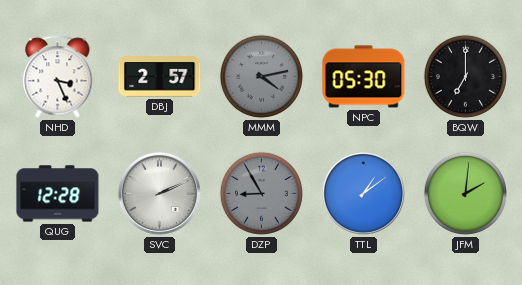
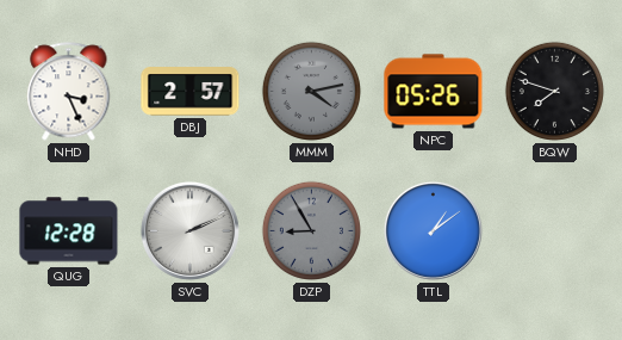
NPC: 05:30 -> 05:26
BQW: 7:00 -> 7:48
JFM: 2:01 -> none
